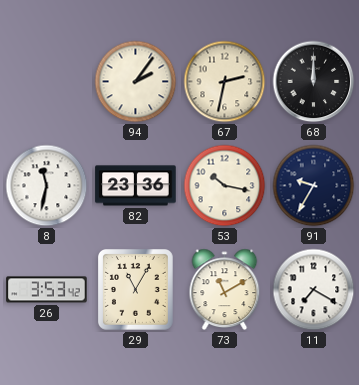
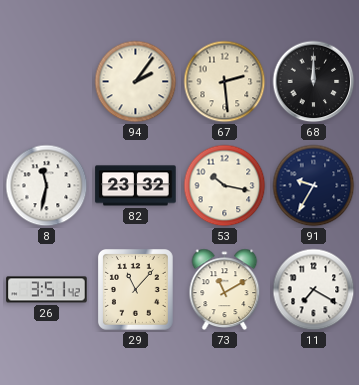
67: 2:32 -> 2:29
82: 23:36 -> 23:32
26: 3:53 -> 3:51
29: 11:05 -> 11:07
